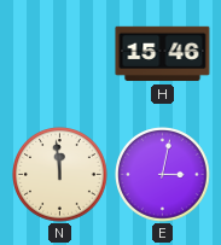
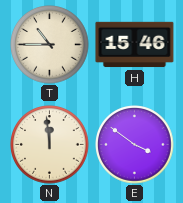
T: none -> 10:45
E: 3:02 -> 3:51
